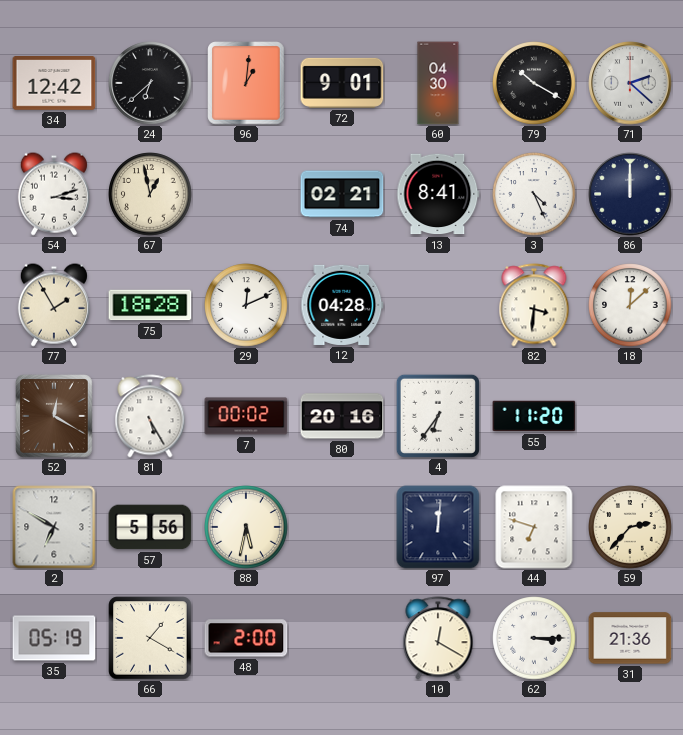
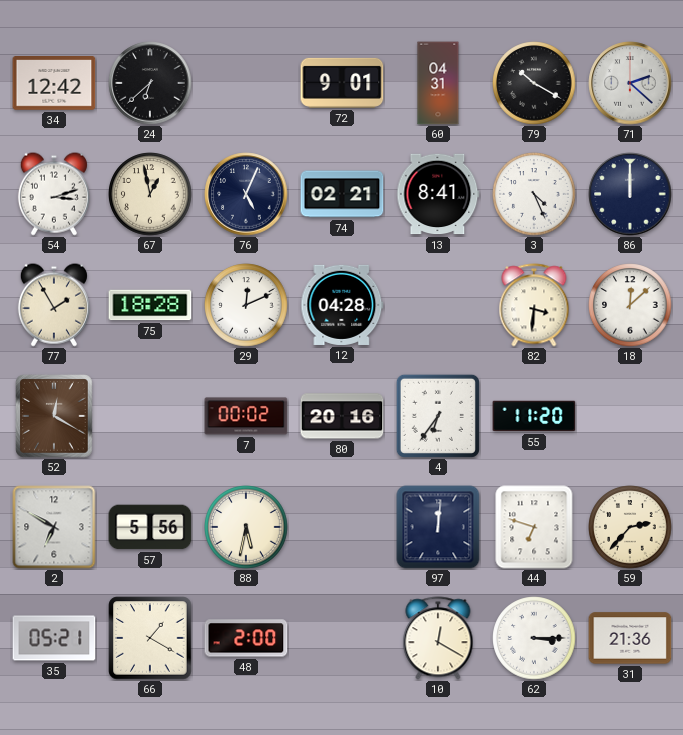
96: 1:01 -> none
60: 04:30 -> 04:31
76: none -> 5:04
81: 5:25 -> none
35: 05:19 -> 05:21
